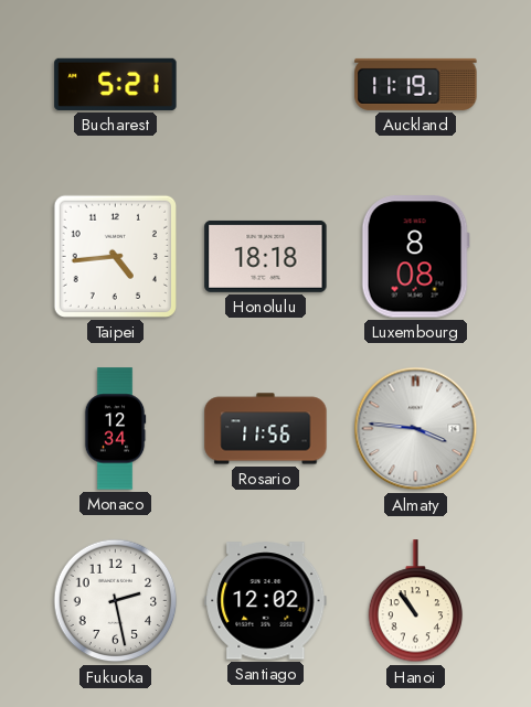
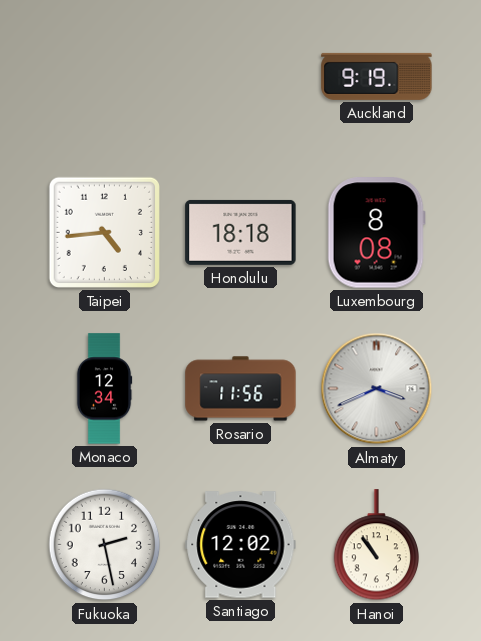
Bucharest: 5:21 -> none
Auckland: 11:19 -> 9:19
Almaty: 3:46 -> 3:41
